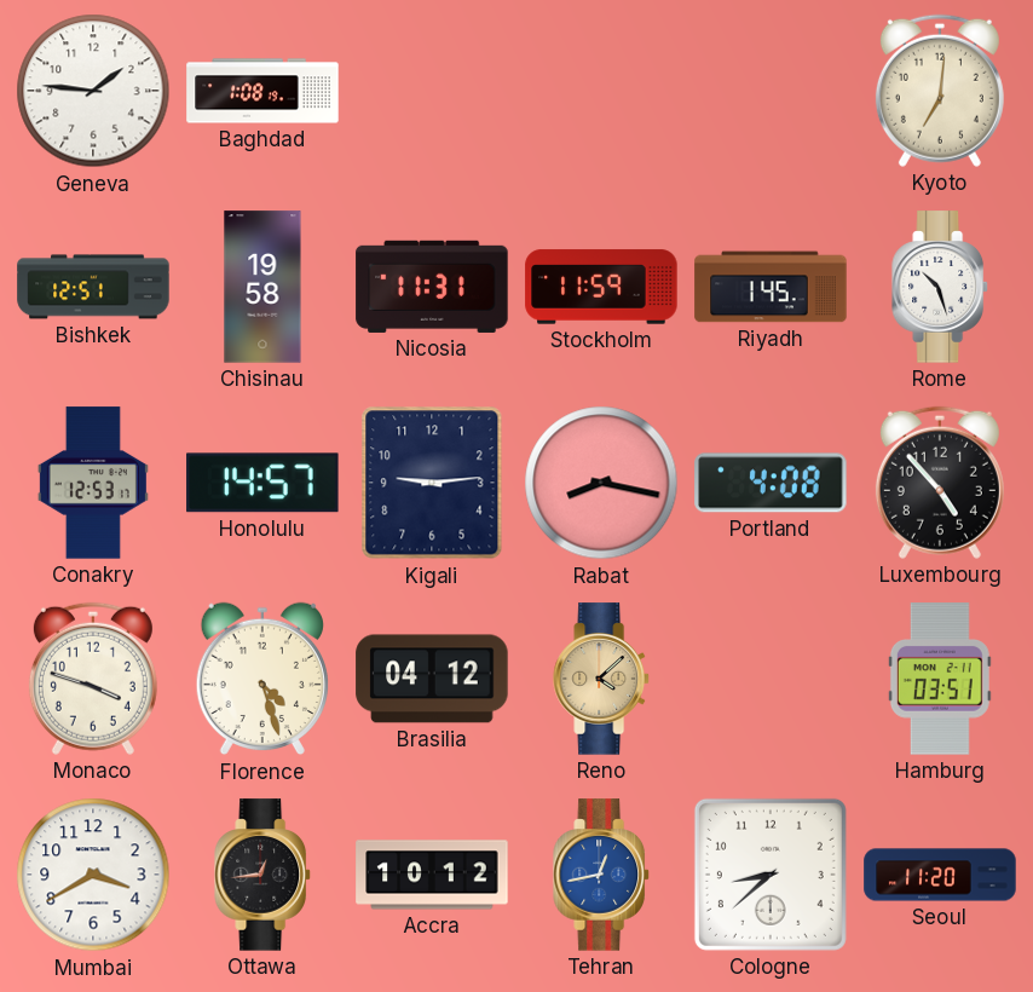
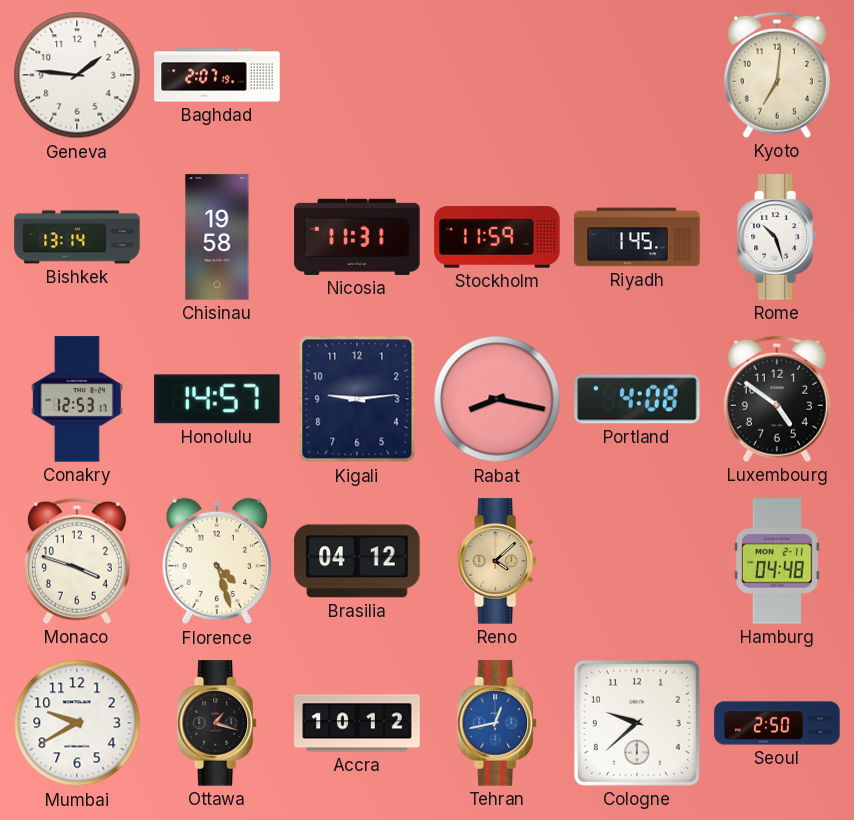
Baghdad: 1:08 -> 2:07
Bishkek: 12:51 -> 13:14
Luxembourg: 4:53 -> 4:51
Hamburg: 03:51 -> 04:48
Mumbai: 3:40 -> 9:40
Ottawa: 12:44 -> 1:18
Cologne: 8:38 -> 9:38
Seoul: 11:20 -> 2:50
